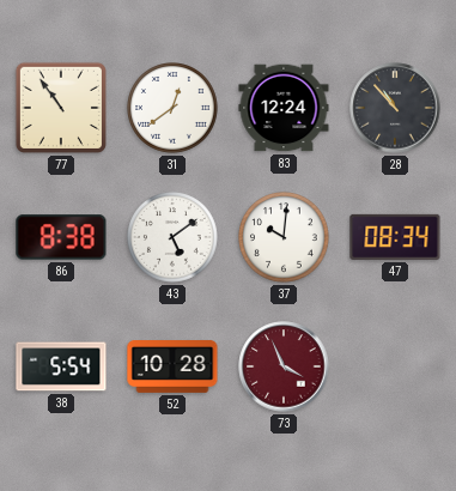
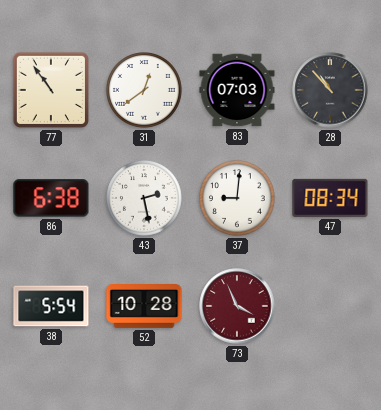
83: 12:24 -> 07:03
86: 8:38 -> 6:38
43: 5:09 -> 2:28
37: 10:01 -> 9:01
